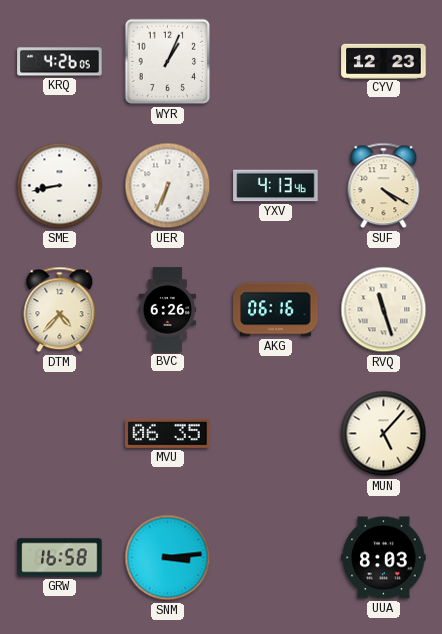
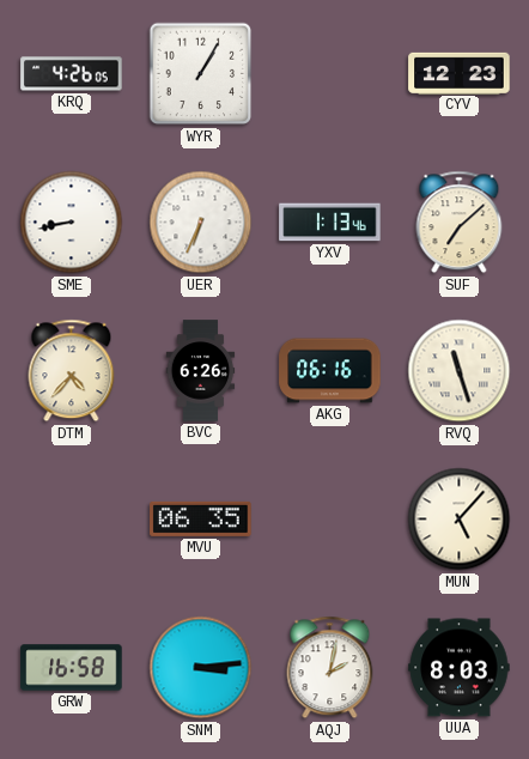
WYR: 1:04 -> 1:05
YXV: 4:13 -> 1:13
SUF: 4:20 -> 7:08
AQJ: none -> 2:02
